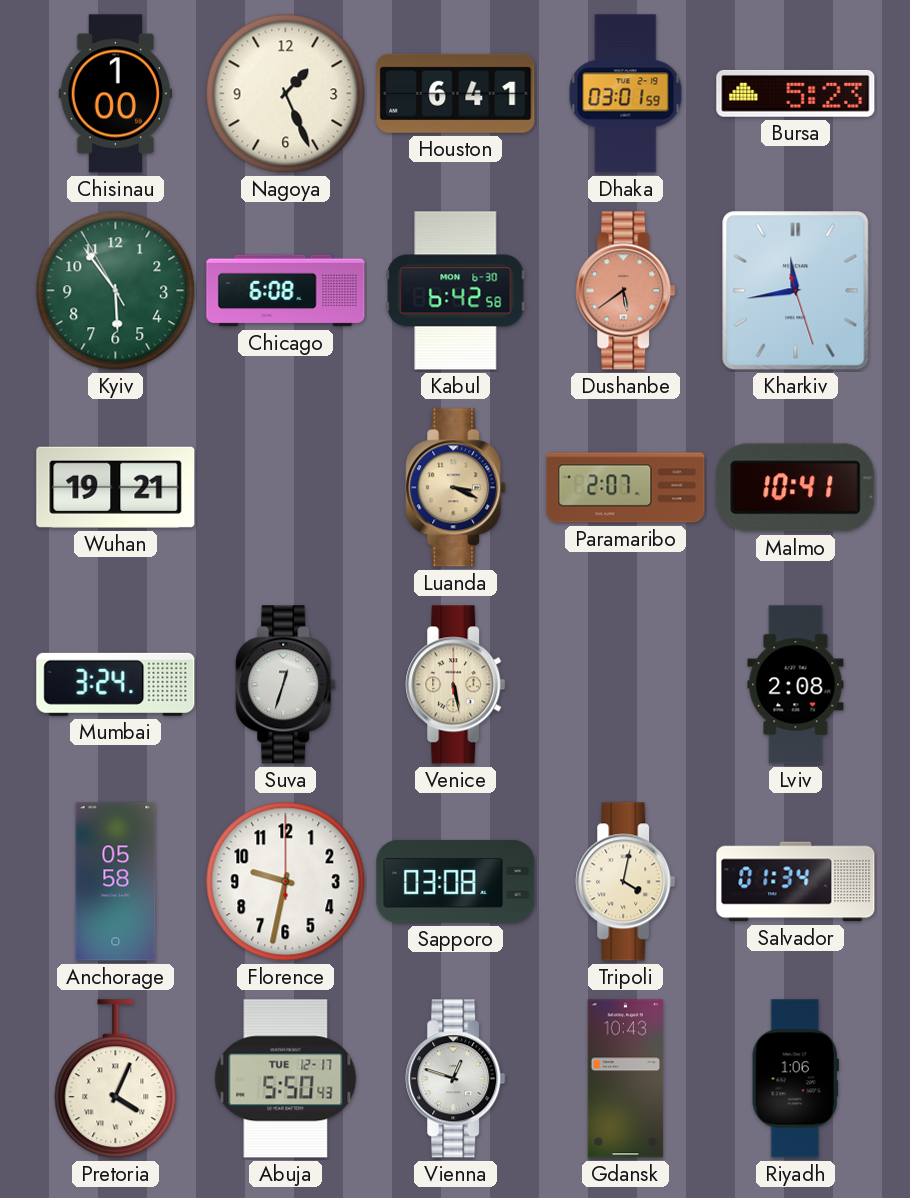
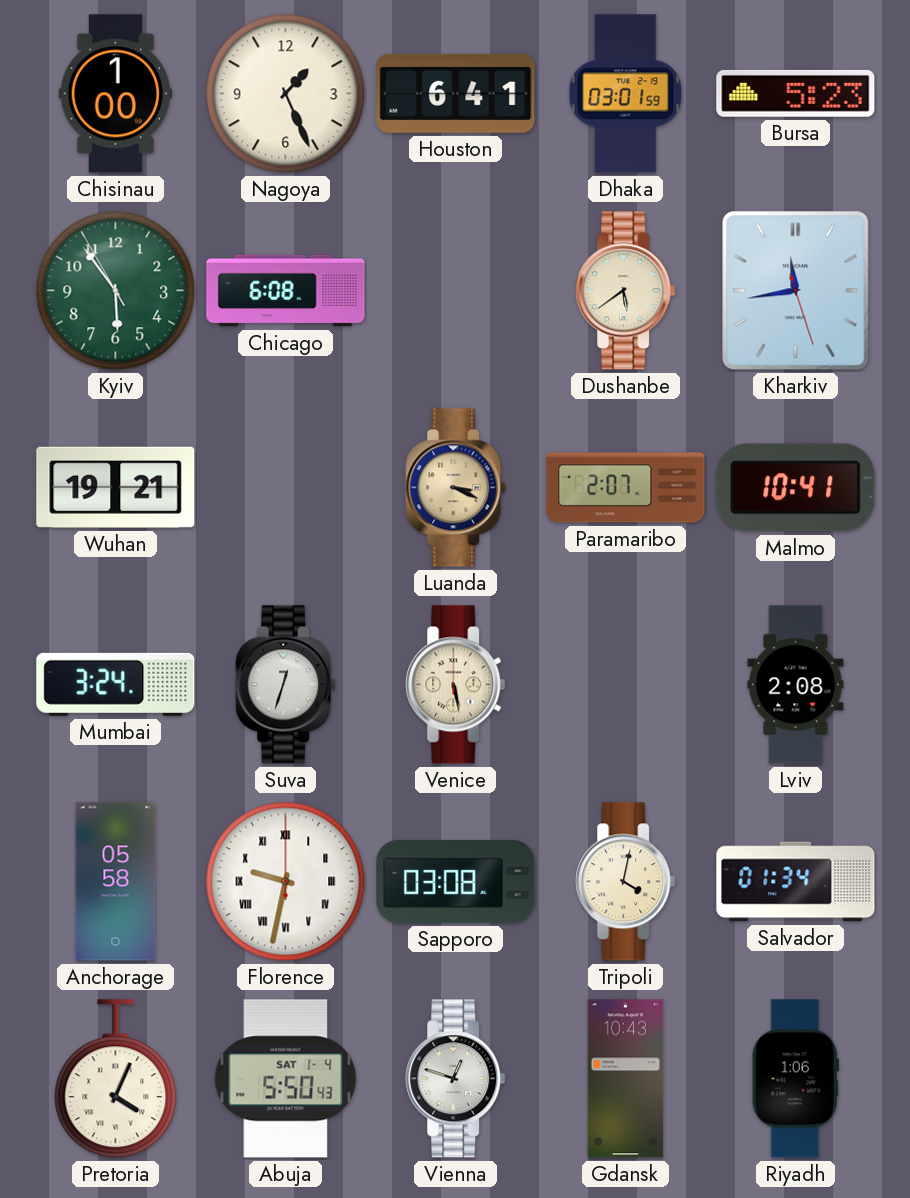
Kabul: 6:42 -> none
Dushanbe dial: salmon -> cream
Florence numerals: Arabic -> Roman
Abuja date: TUE 12-17 -> SAT 1-4
